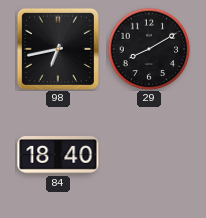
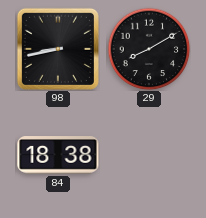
98: 6:43 -> 8:43
84: 18:40 -> 18:38
